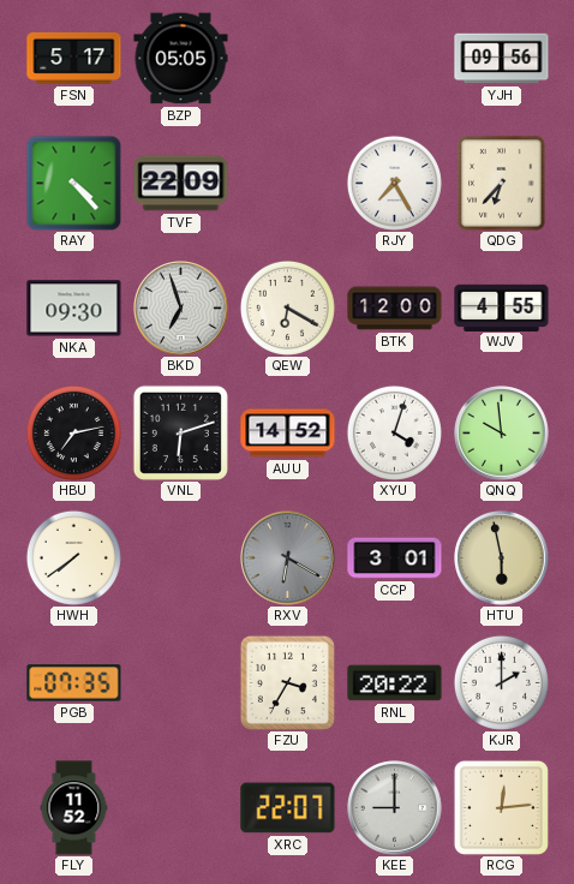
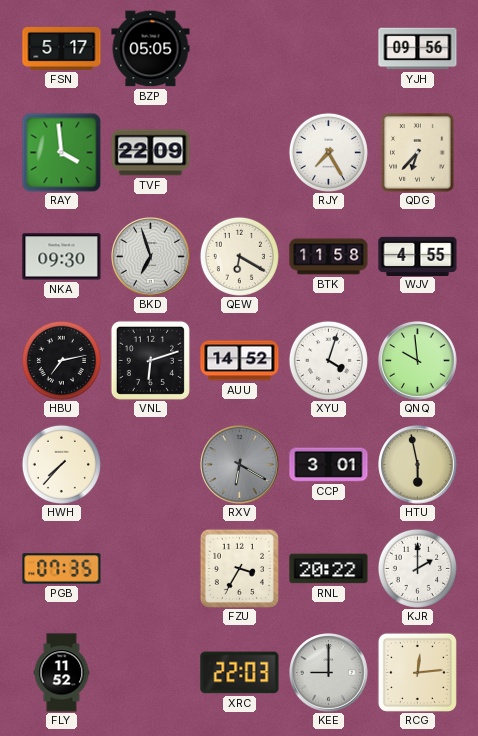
RAY: 4:23 -> 3:59
BTK: 12:00 -> 11:58
HWH: 7:39 -> 7:37
XRC: 22:07 -> 22:03
